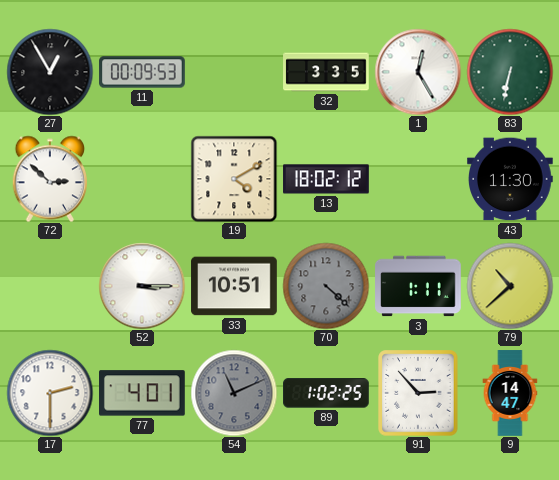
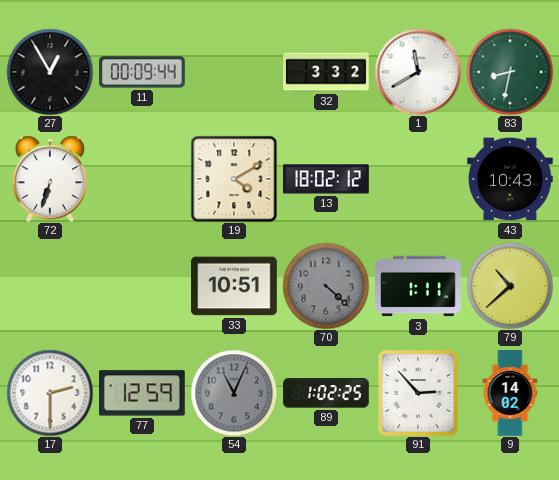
11: 00:09:53 -> 00:09:44
32: 3:35 -> 3:32
1: 12:25 -> 11:40
83: 6:32 -> 8:32
72: 2:52 -> 6:33
43: 11:30 -> 10:43
52: 3:15 -> none
77: 4:01 -> 12:59
54: 11:11 -> 11:04
9: 14:47 -> 14:02
